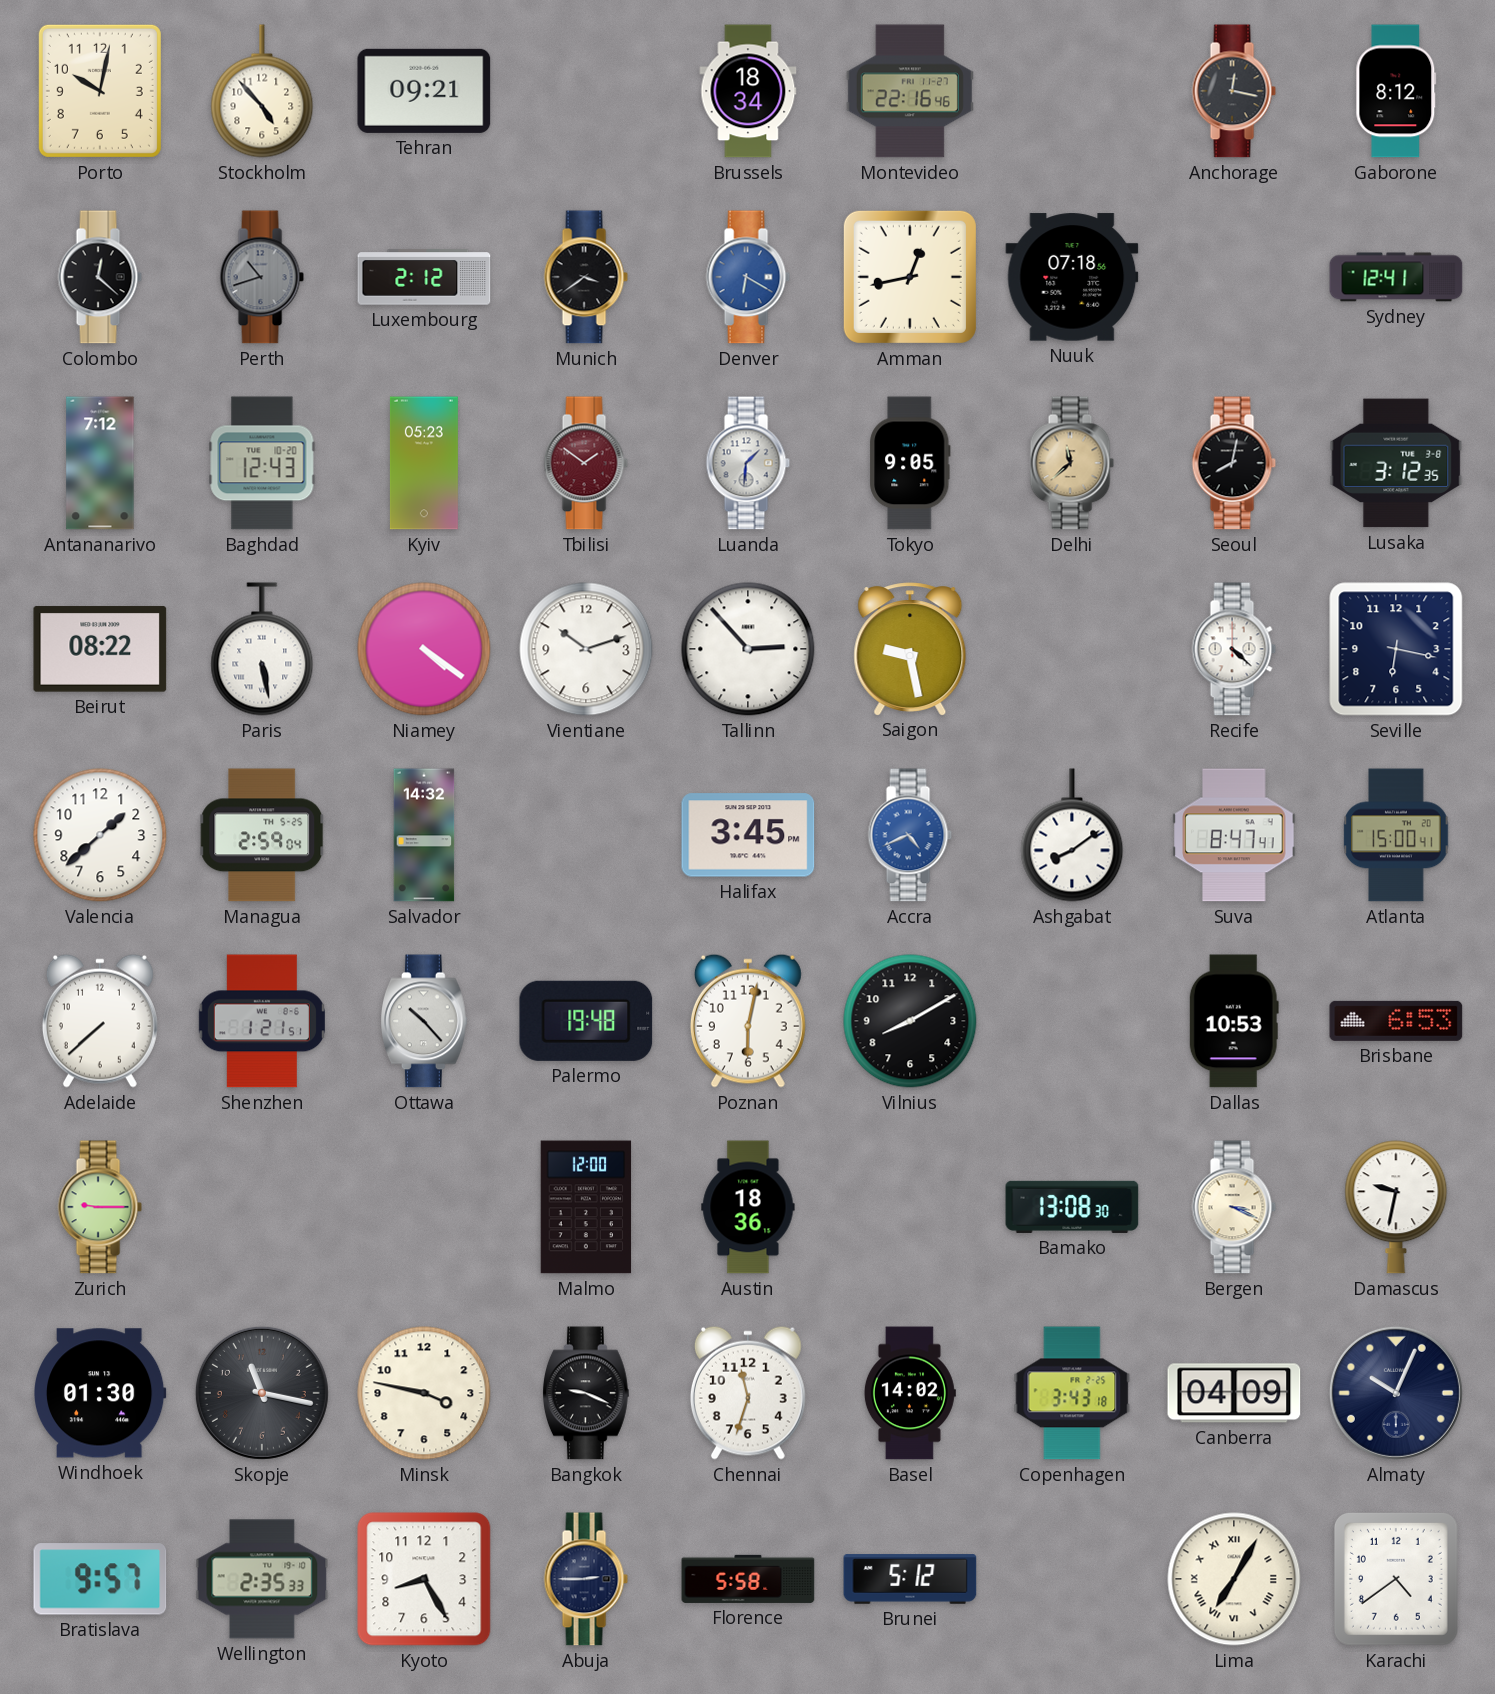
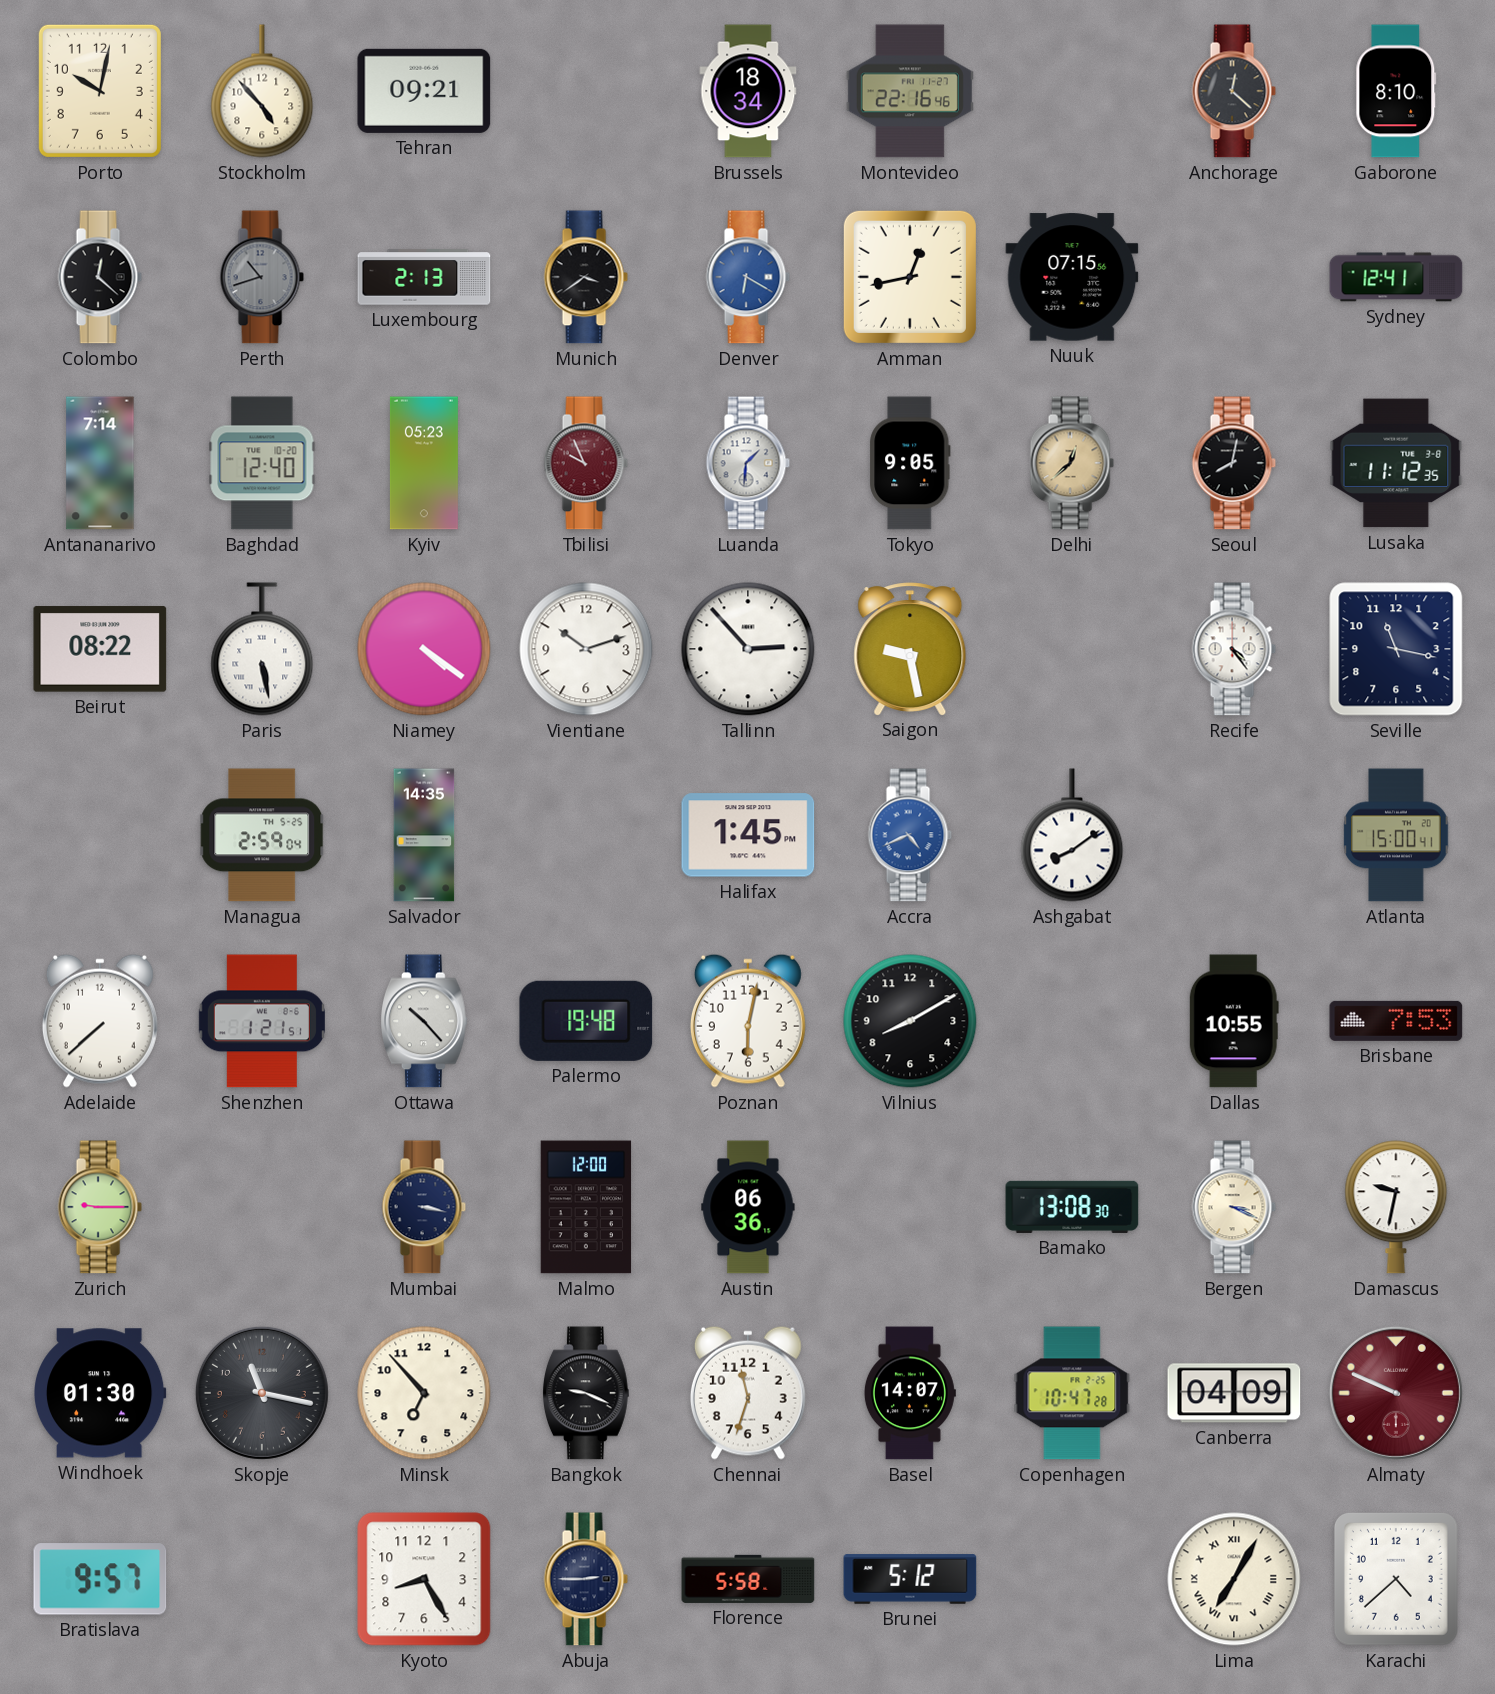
Anchorage: 12:17 -> 12:22
Gaborone: 8:12 -> 8:10
Luxembourg: 2:12 -> 2:13
Nuuk: 07:18 -> 07:15
Antananarivo: 7:12 -> 7:14
Baghdad: 12:43 -> 12:40
Tbilisi: 1:51 -> 9:56
Delhi: 11:38 -> 12:38
Lusaka: 3:12 -> 11:12
Recife: 4:22 -> 4:24
Seville: 6:17 -> 11:17
Valencia: 1:38 -> none
Salvador: 14:32 -> 14:35
Halifax: 3:45 -> 1:45
Suva: 8:47 -> none
Dallas: 10:53 -> 10:55
Brisbane: 6:53 -> 7:53
Mumbai: none -> 3:17
Austin: 18:36 -> 06:36
Minsk: 3:47 -> 6:53
Basel: 14:02 -> 14:07
Copenhagen: 3:43 -> 10:47
Almaty: 10:04 -> 9:49
Almaty dial: navy -> burgundy
Wellington: 2:35 -> none
Karachi: 4:39 -> 4:38
